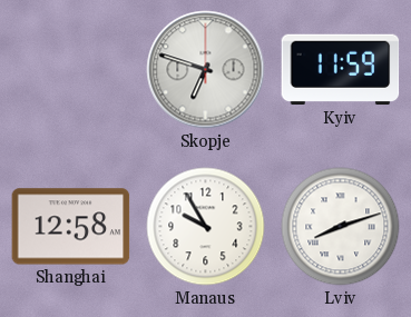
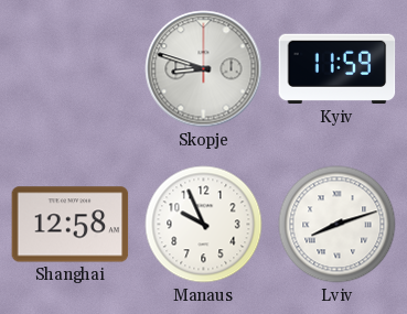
Skopje: 6:48 -> 8:48
Manaus: 9:55 -> 9:56
